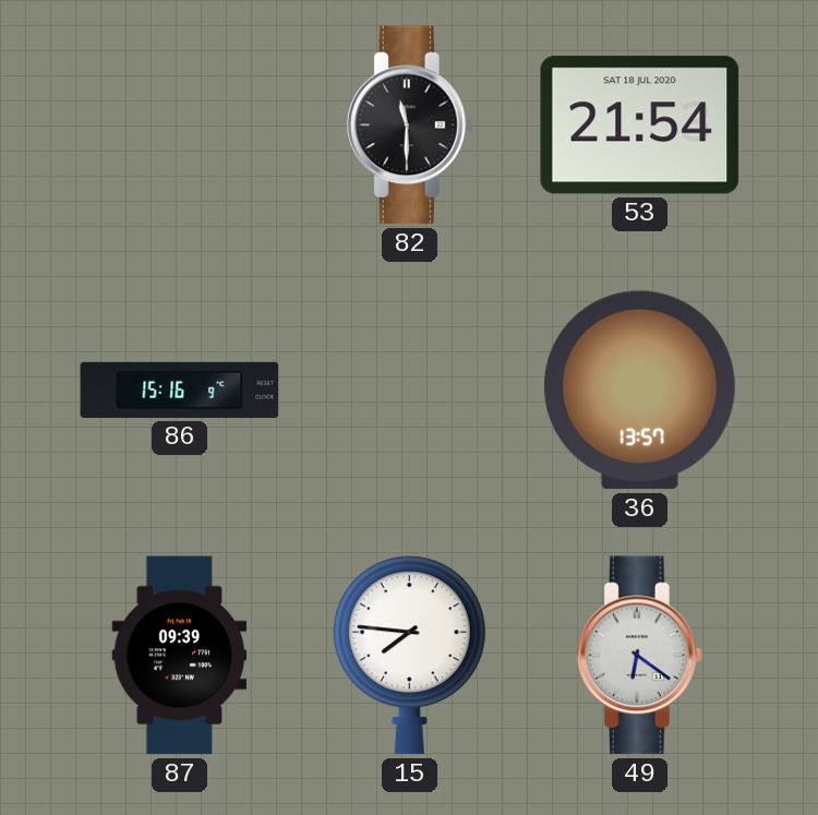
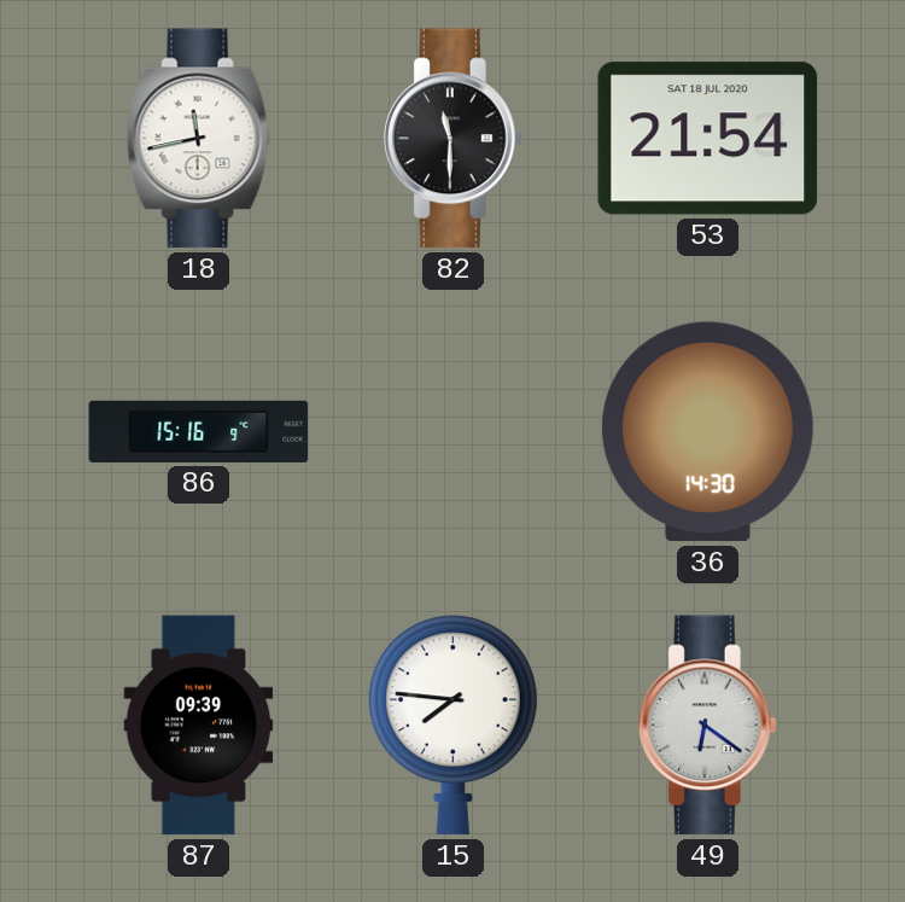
18: none -> 11:43
36: 13:57 -> 14:30
